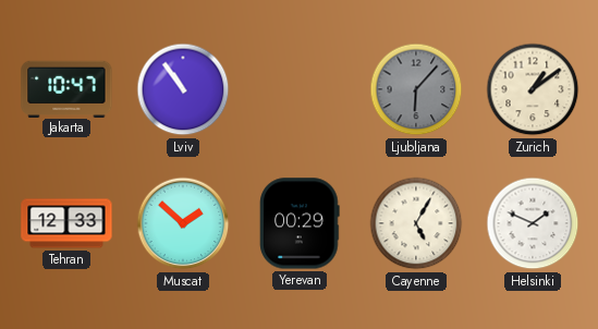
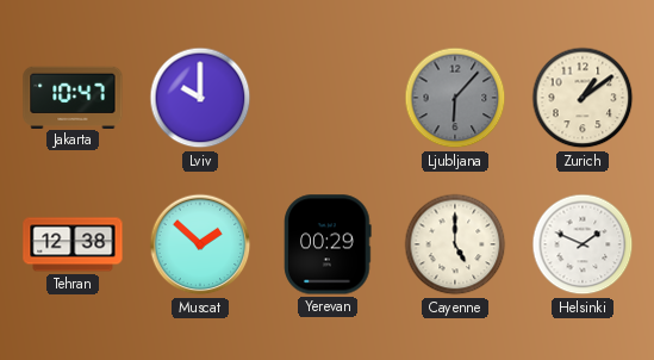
Lviv: 10:54 -> 10:00
Tehran: 12:33 -> 12:38
Cayenne: 5:05 -> 5:00
